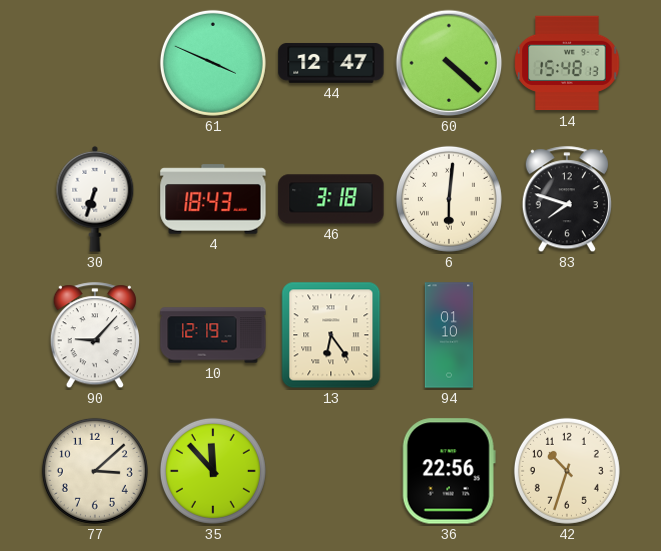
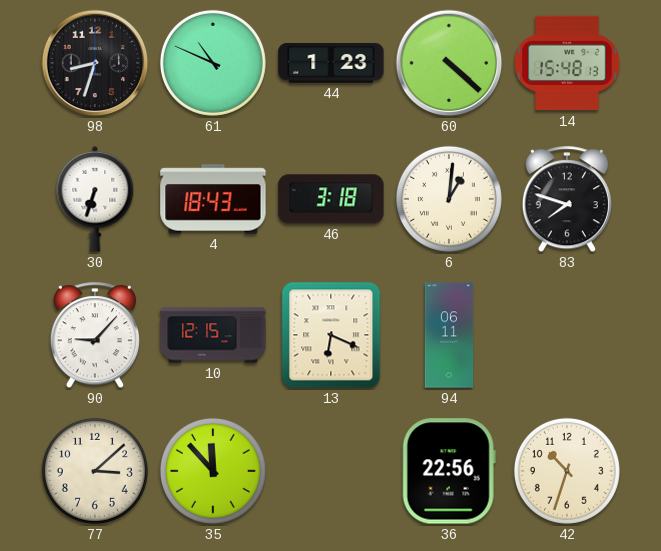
98: none -> 8:33
61: 3:49 -> 10:49
44: 12:47 -> 1:23
6: 6:01 -> 1:01
10: 12:19 -> 12:15
13: 6:24 -> 6:19
94: 01:10 -> 06:11
